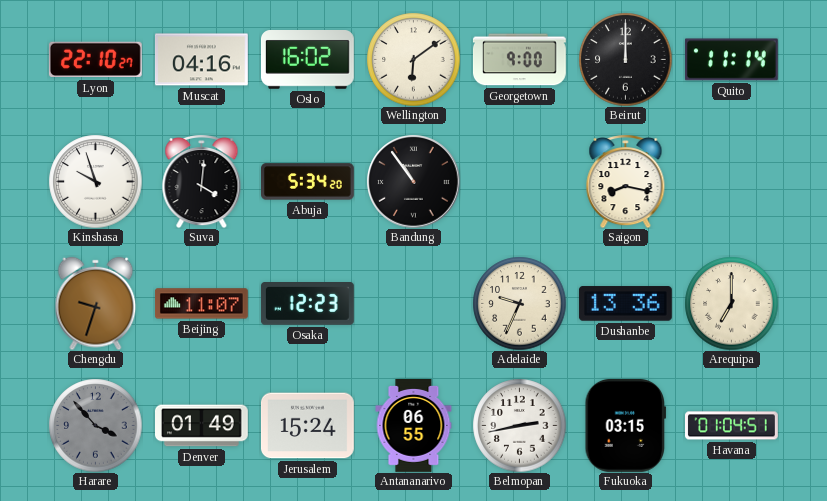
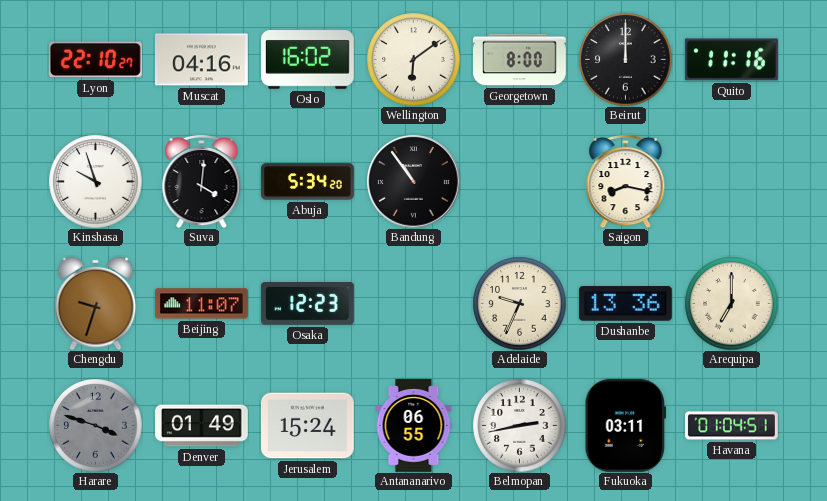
Georgetown: 9:00 -> 8:00
Quito: 11:14 -> 11:16
Harare: 3:53 -> 3:48
Fukuoka: 03:15 -> 03:11
